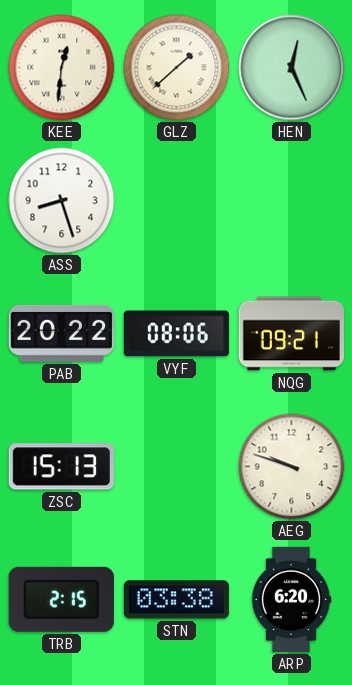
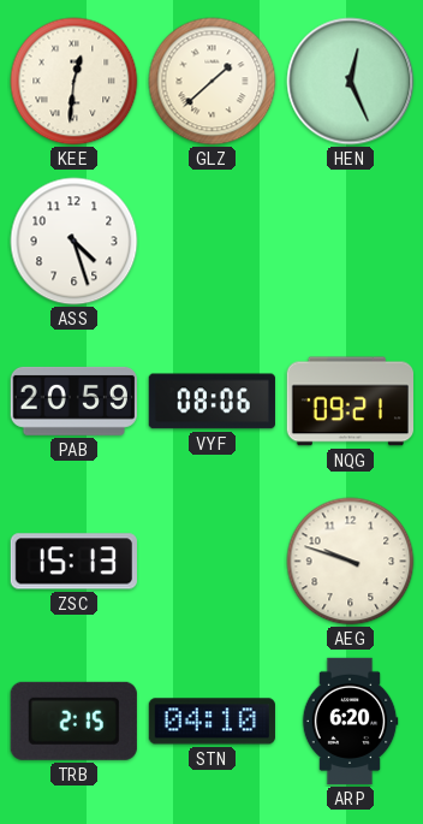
ASS: 8:27 -> 4:27
PAB: 20:22 -> 20:59
STN: 03:38 -> 04:10
